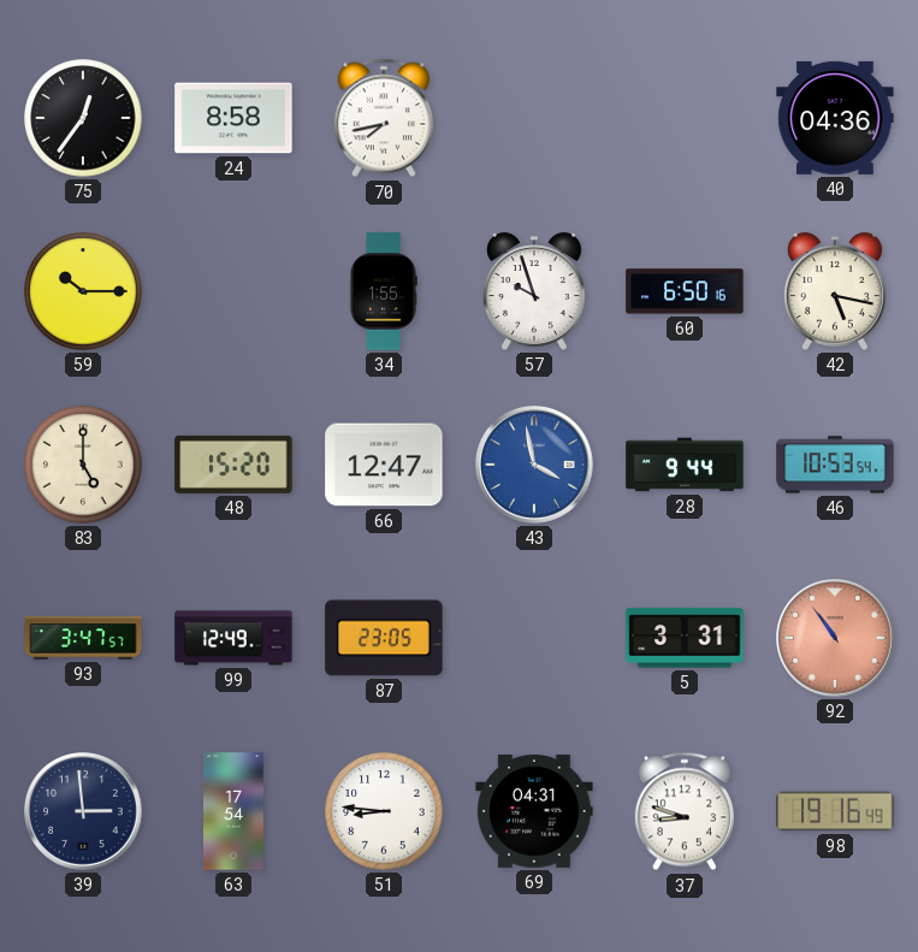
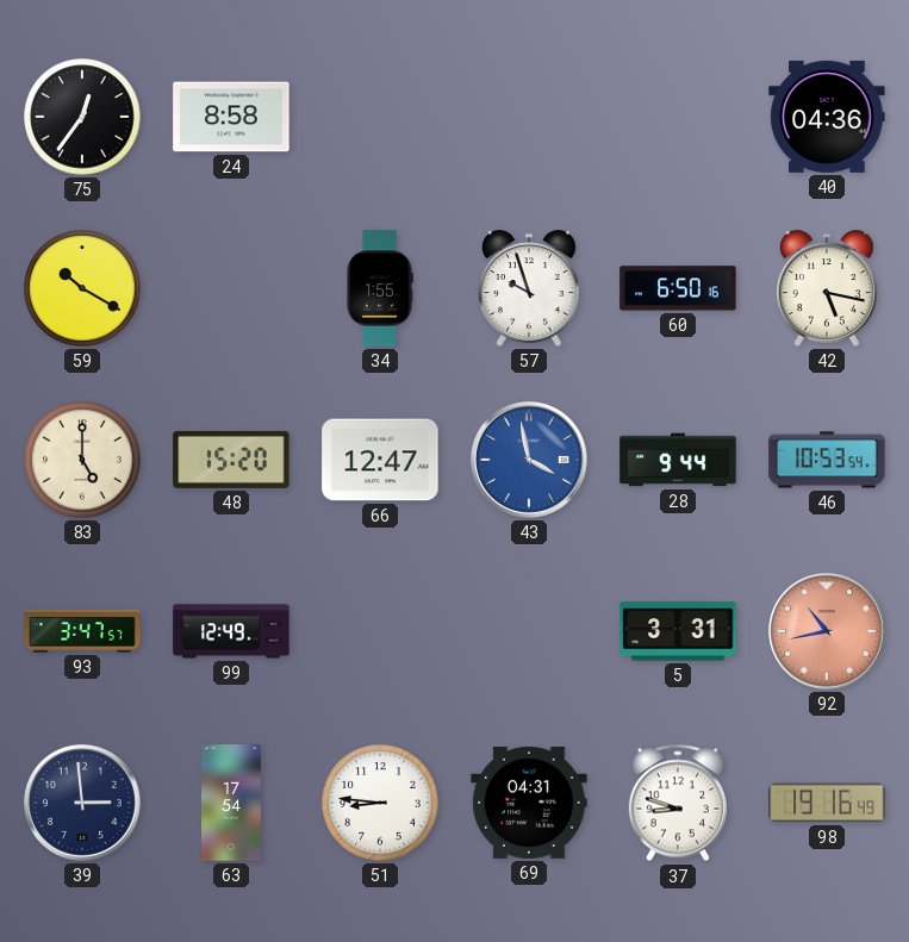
70: 7:43 -> none
59: 10:15 -> 10:20
87: 23:05 -> none
92: 10:54 -> 10:43
